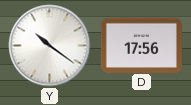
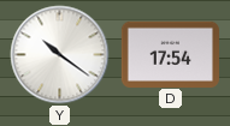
D: 17:56 -> 17:54
